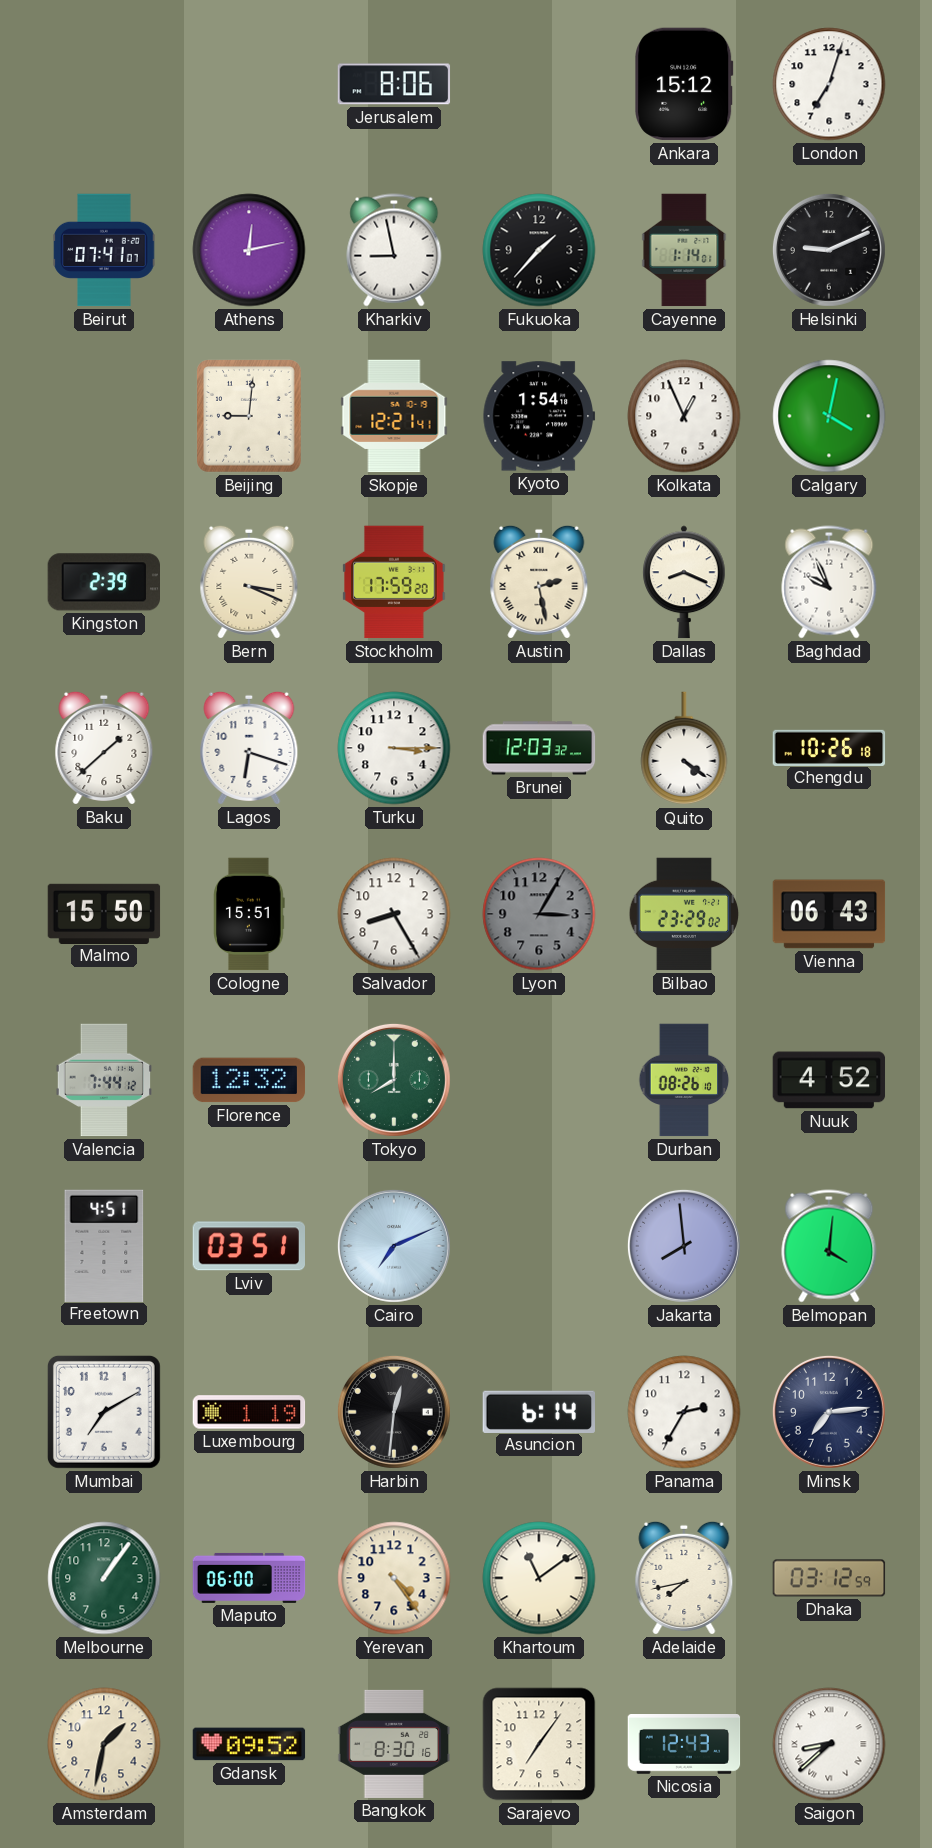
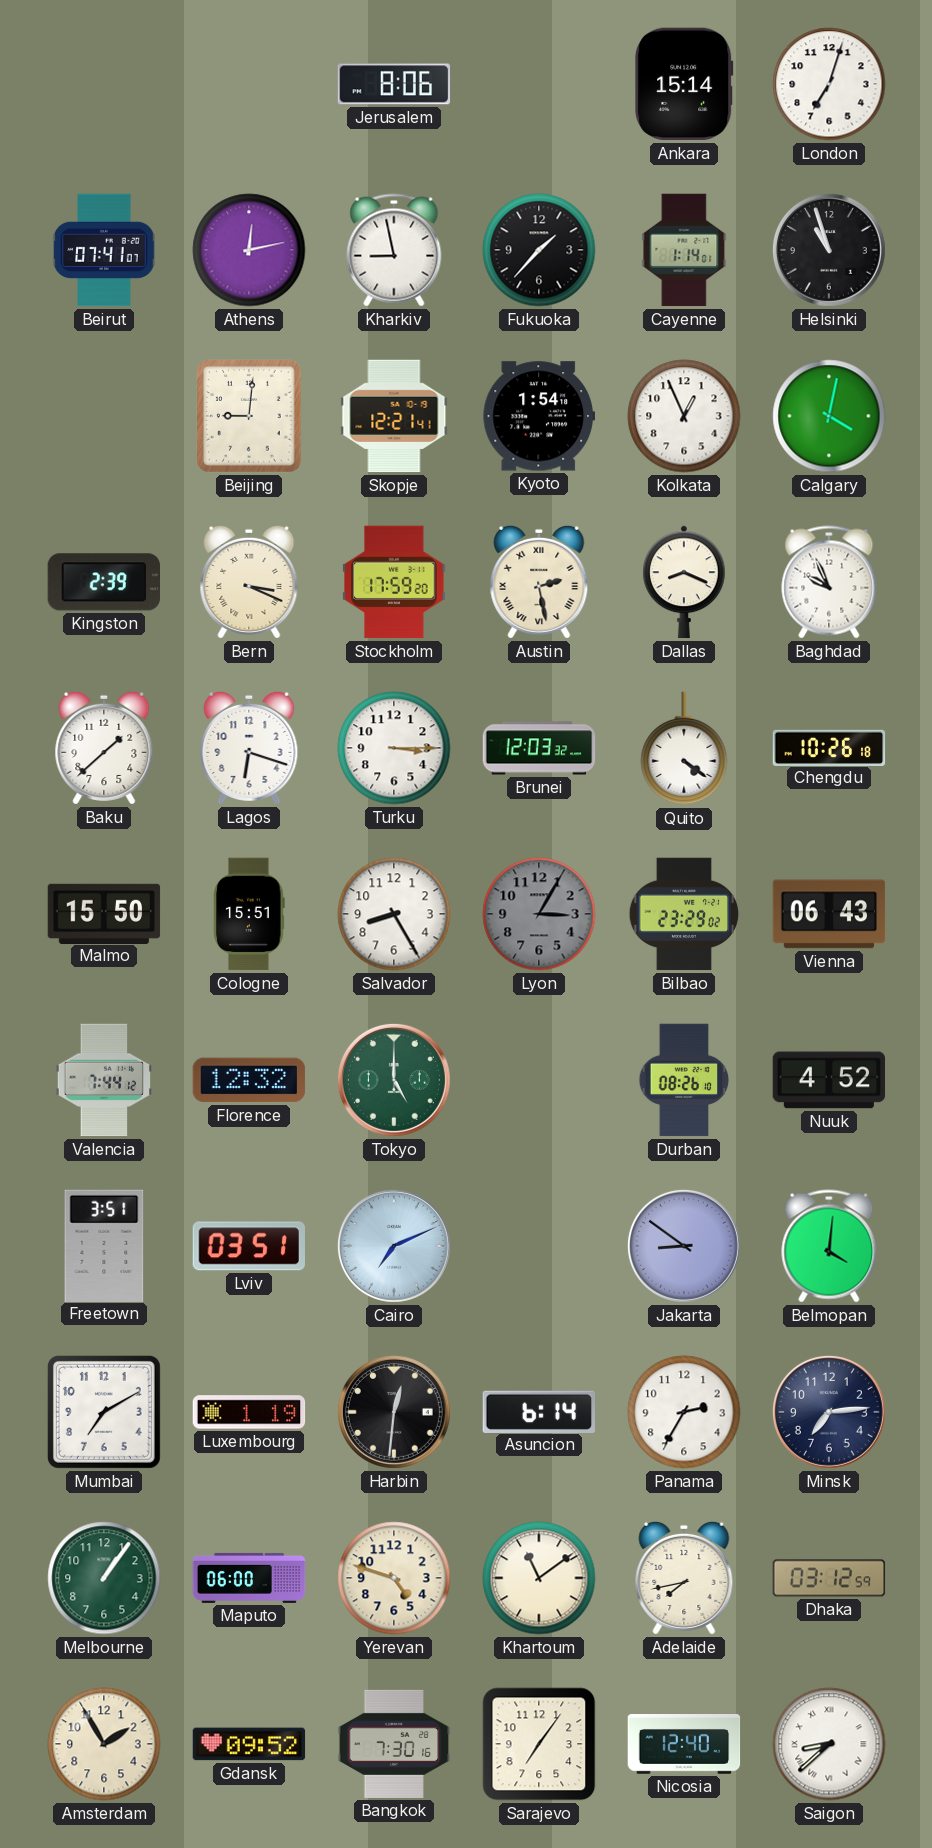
Ankara: 15:12 -> 15:14
Helsinki: 9:11 -> 10:57
Tokyo: 8:00 -> 5:00
Freetown: 4:51 -> 3:51
Jakarta: 7:59 -> 8:51
Yerevan: 4:24 -> 4:48
Amsterdam: 1:32 -> 1:55
Bangkok: 8:30 -> 7:30
Nicosia: 12:43 -> 12:40
